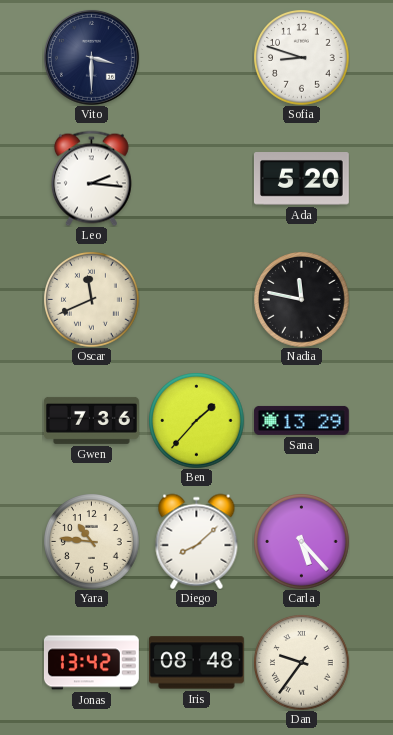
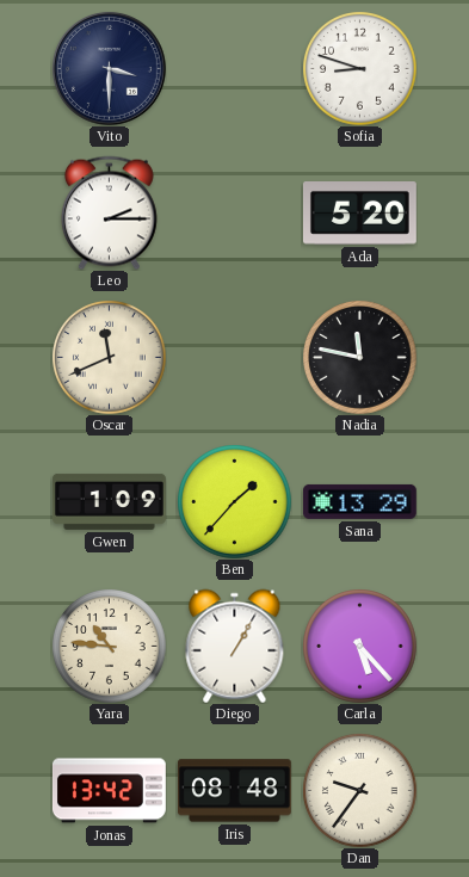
Leo: 2:16 -> 2:15
Gwen: 7:36 -> 1:09
Diego: 8:08 -> 1:05
